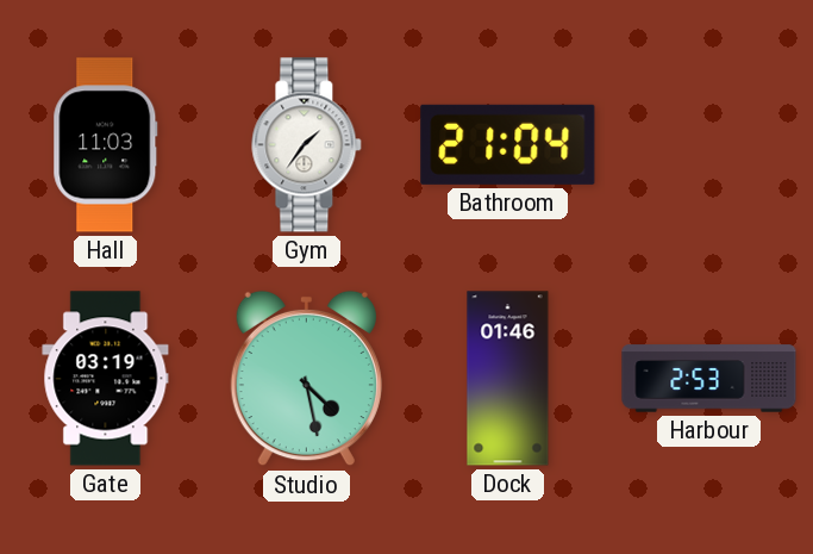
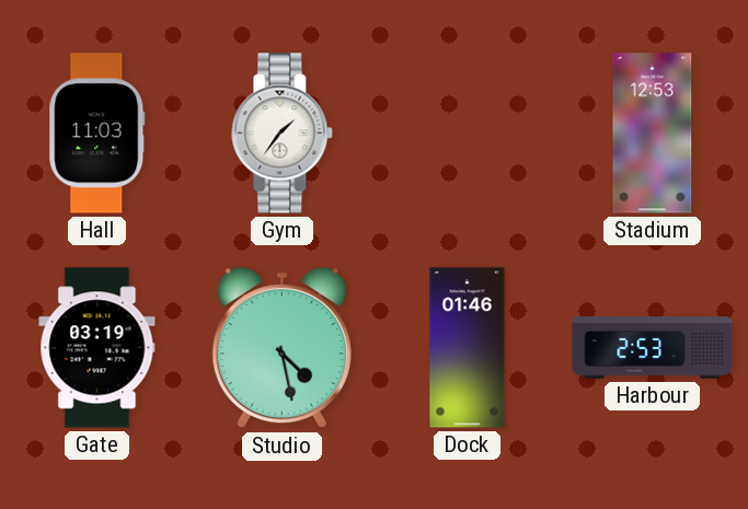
Bathroom: 21:04 -> none
Stadium: none -> 12:53
